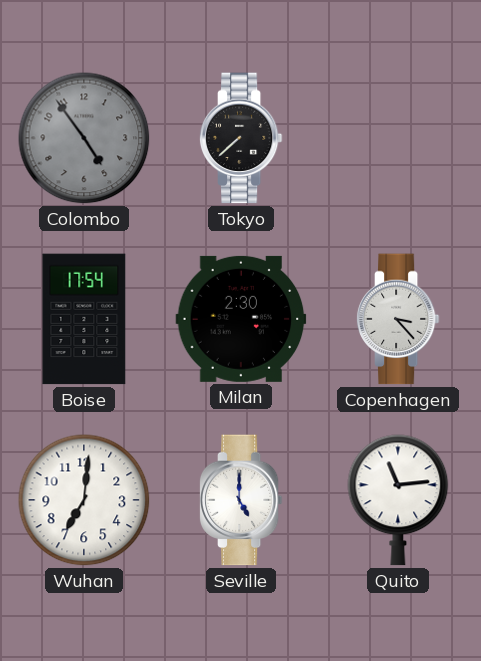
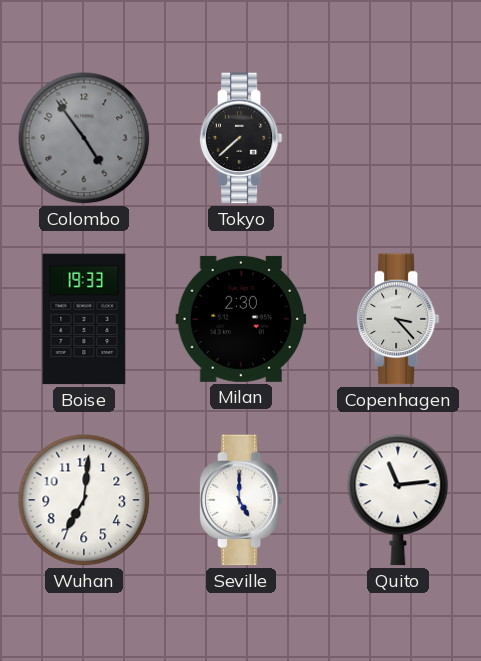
Boise: 17:54 -> 19:33
